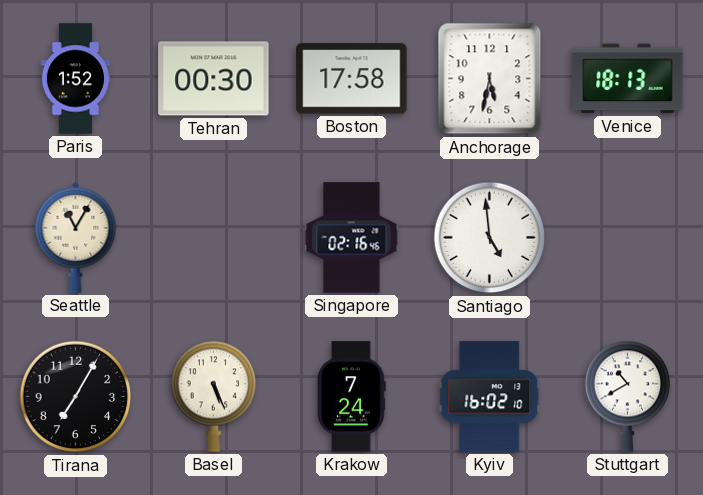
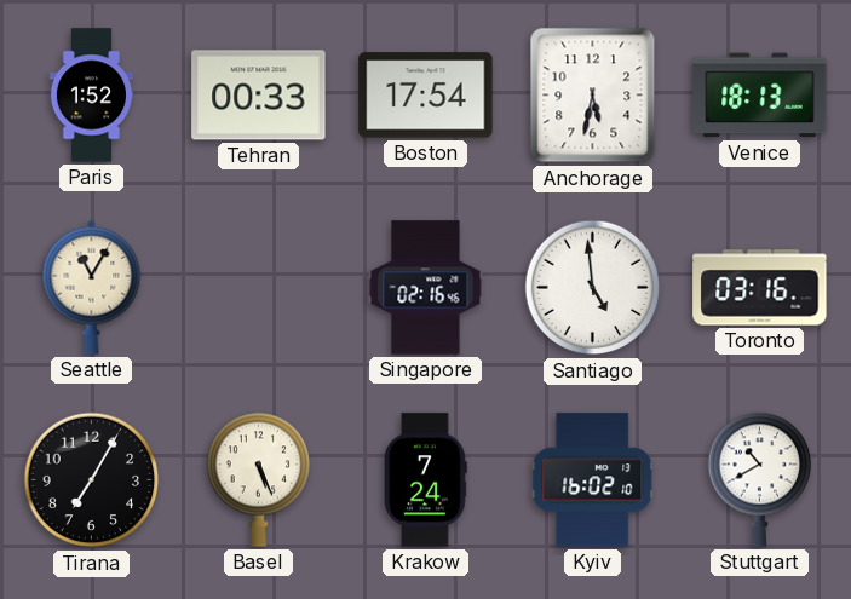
Tehran: 00:30 -> 00:33
Boston: 17:58 -> 17:54
Toronto: none -> 03:16
